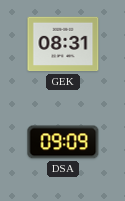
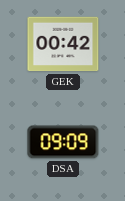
GEK: 08:31 -> 00:42
